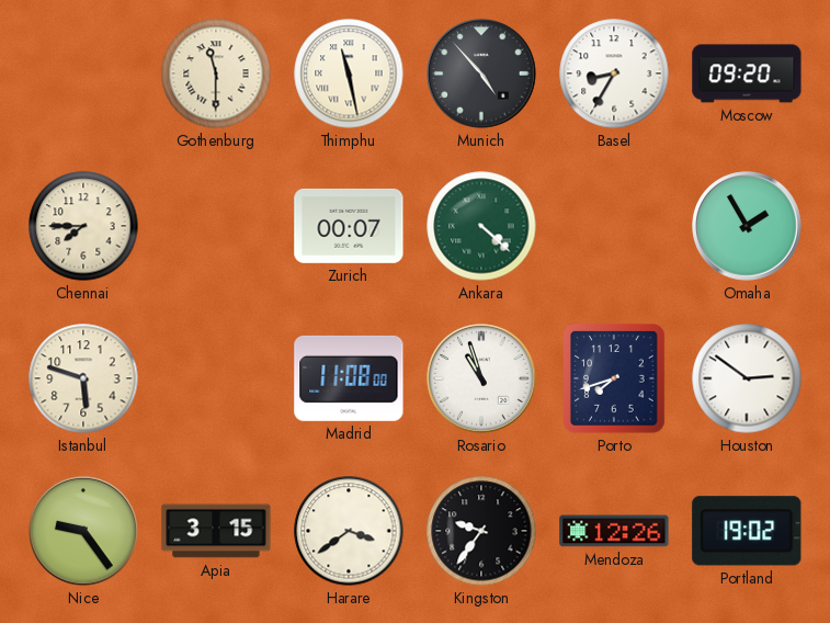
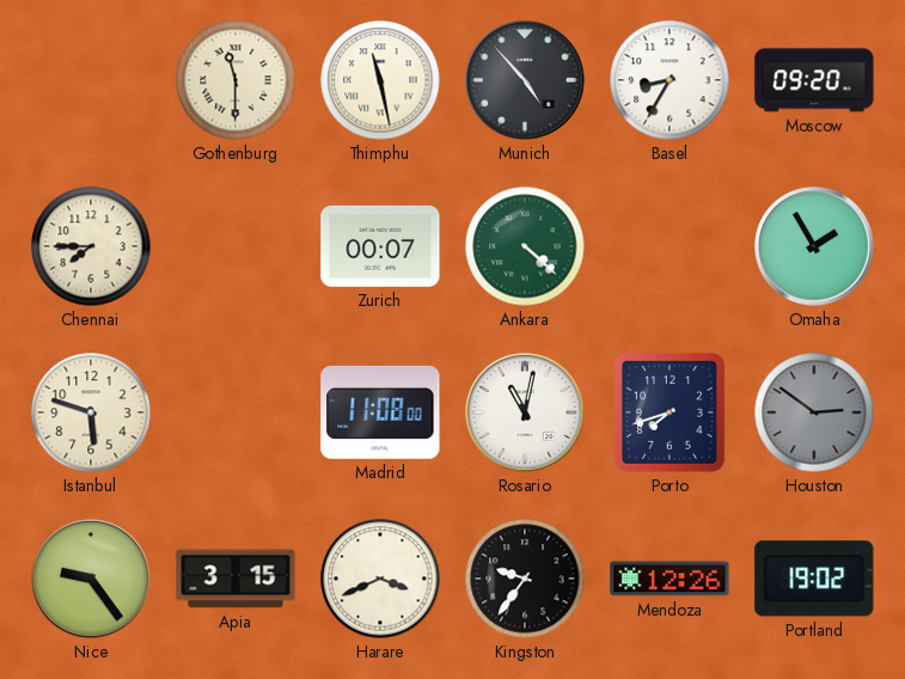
Rosario: 10:57 -> 11:02
Houston dial: white -> grey
Harare: 3:39 -> 3:41
